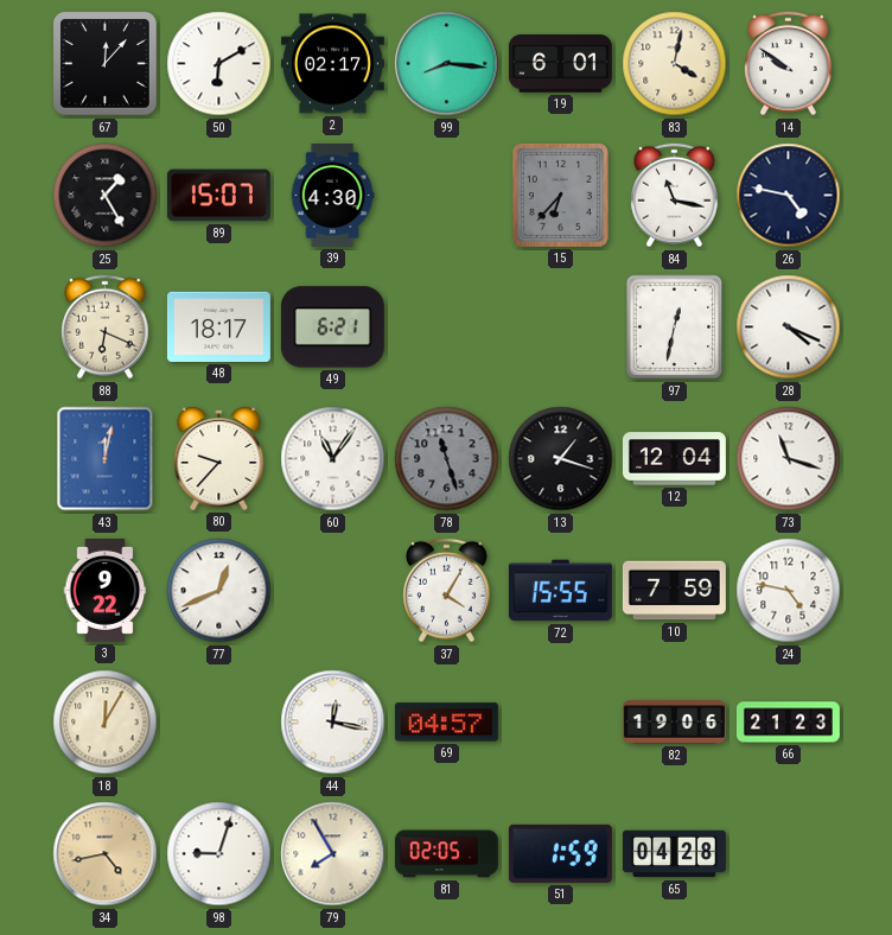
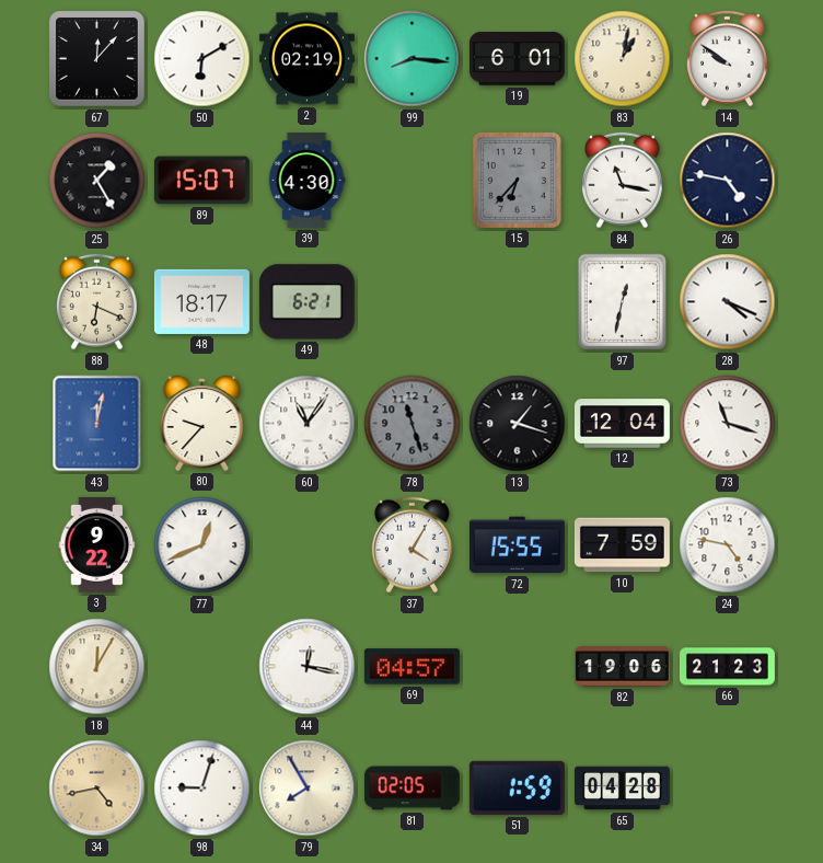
2: 02:17 -> 02:19
83: 4:02 -> 1:02
